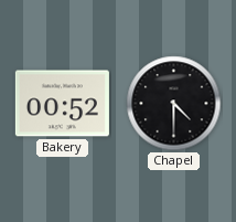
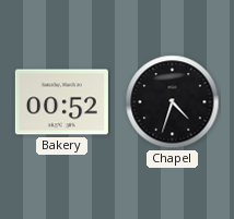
Chapel: 4:30 -> 4:33
